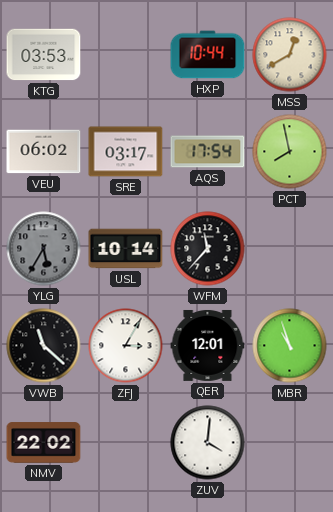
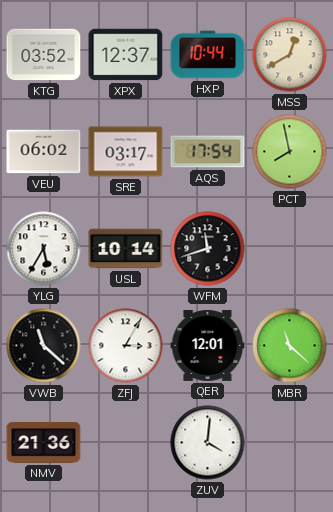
KTG: 03:53 -> 03:52
XPX: none -> 12:37
YLG dial: grey -> white
WFM: 11:37 -> 11:42
MBR: 10:57 -> 11:22
NMV: 22:02 -> 21:36
